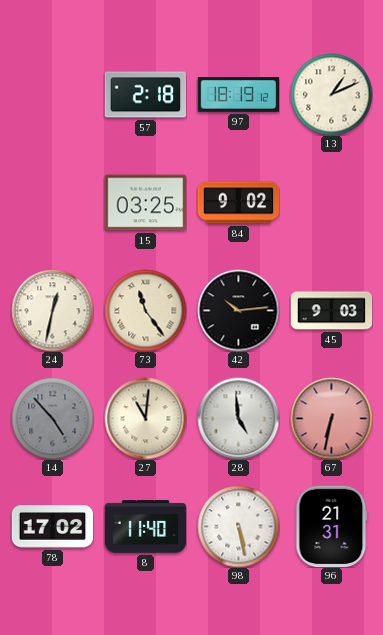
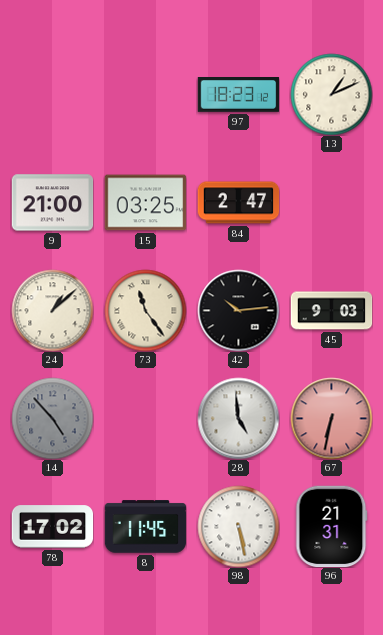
57: 2:18 -> none
97: 18:19 -> 18:23
9: none -> 21:00
84: 9:02 -> 2:47
24: 12:32 -> 1:08
27: 11:01 -> none
8: 11:40 -> 11:45
